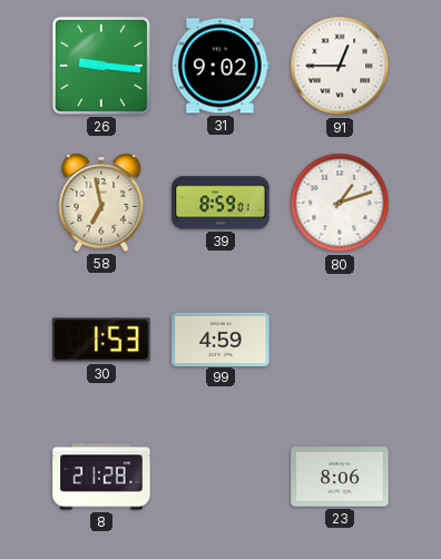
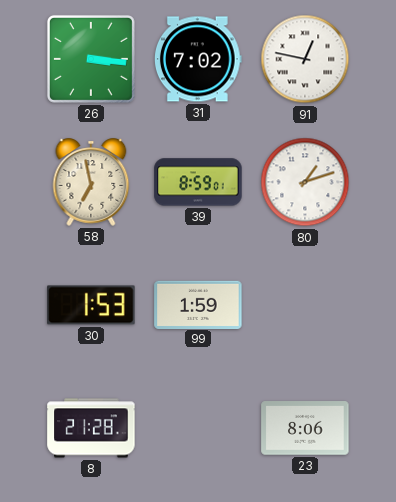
26: 9:16 -> 3:16
31: 9:02 -> 7:02
91: 12:45 -> 12:47
99: 4:59 -> 1:59
